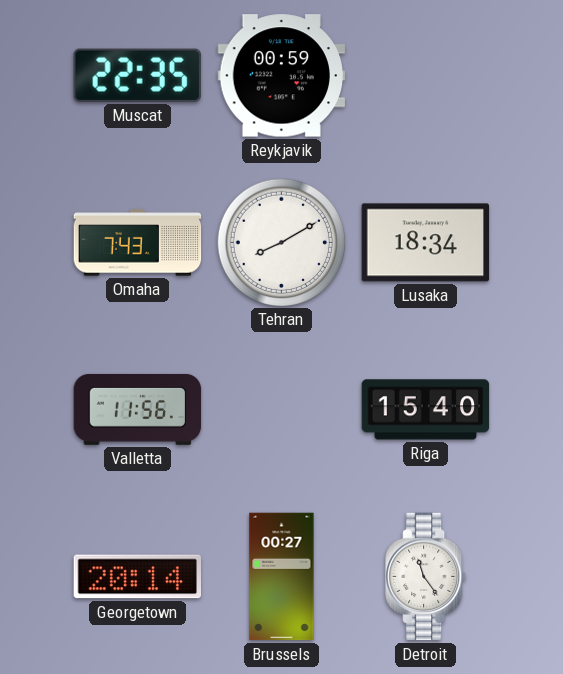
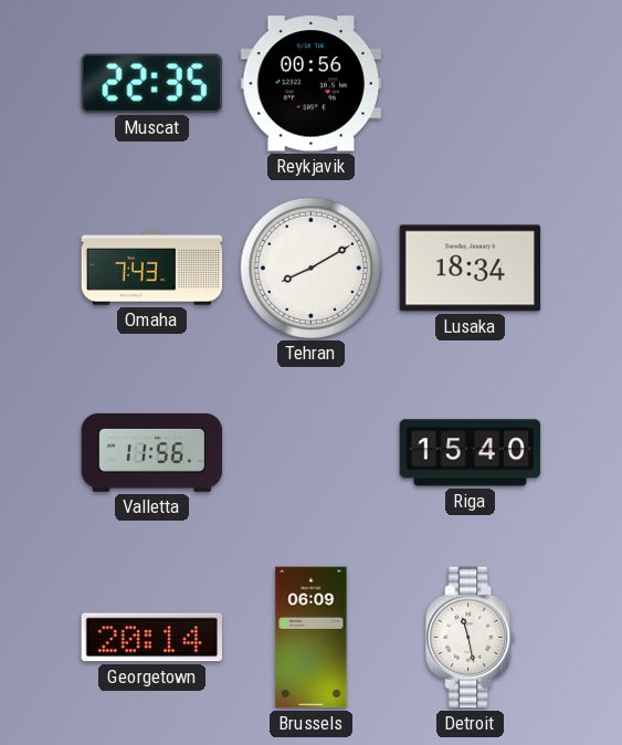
Reykjavik: 00:59 -> 00:56
Brussels: 00:27 -> 06:09
Detroit: 11:24 -> 11:28
